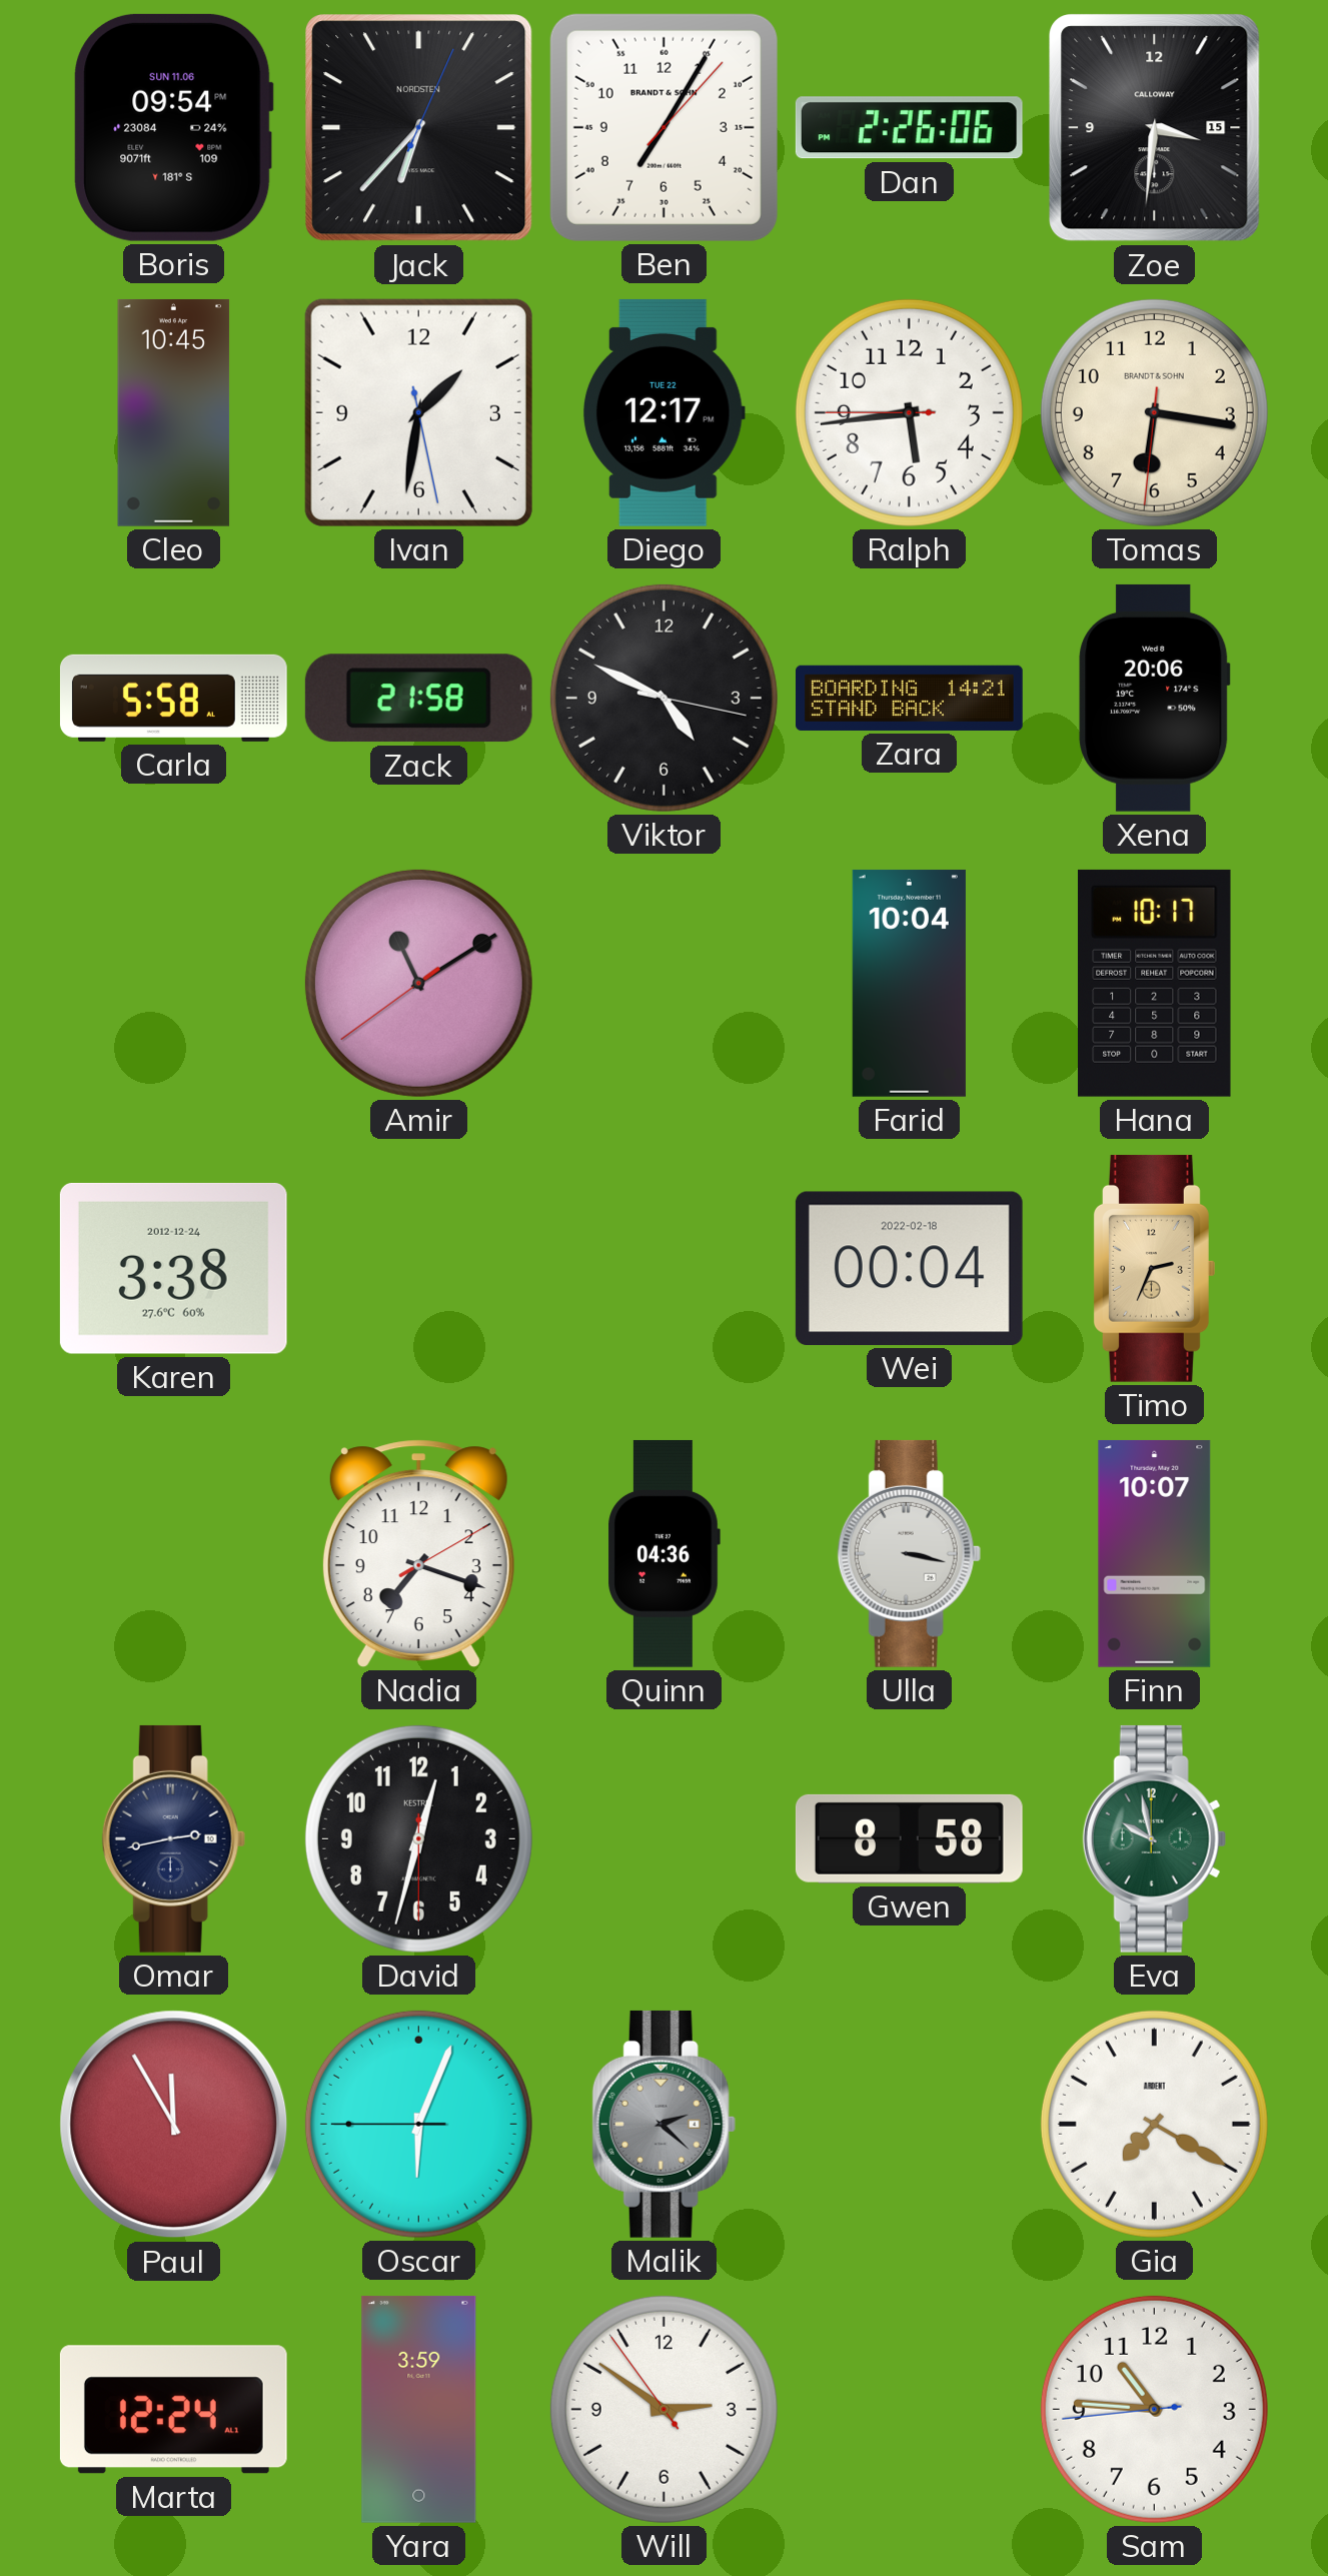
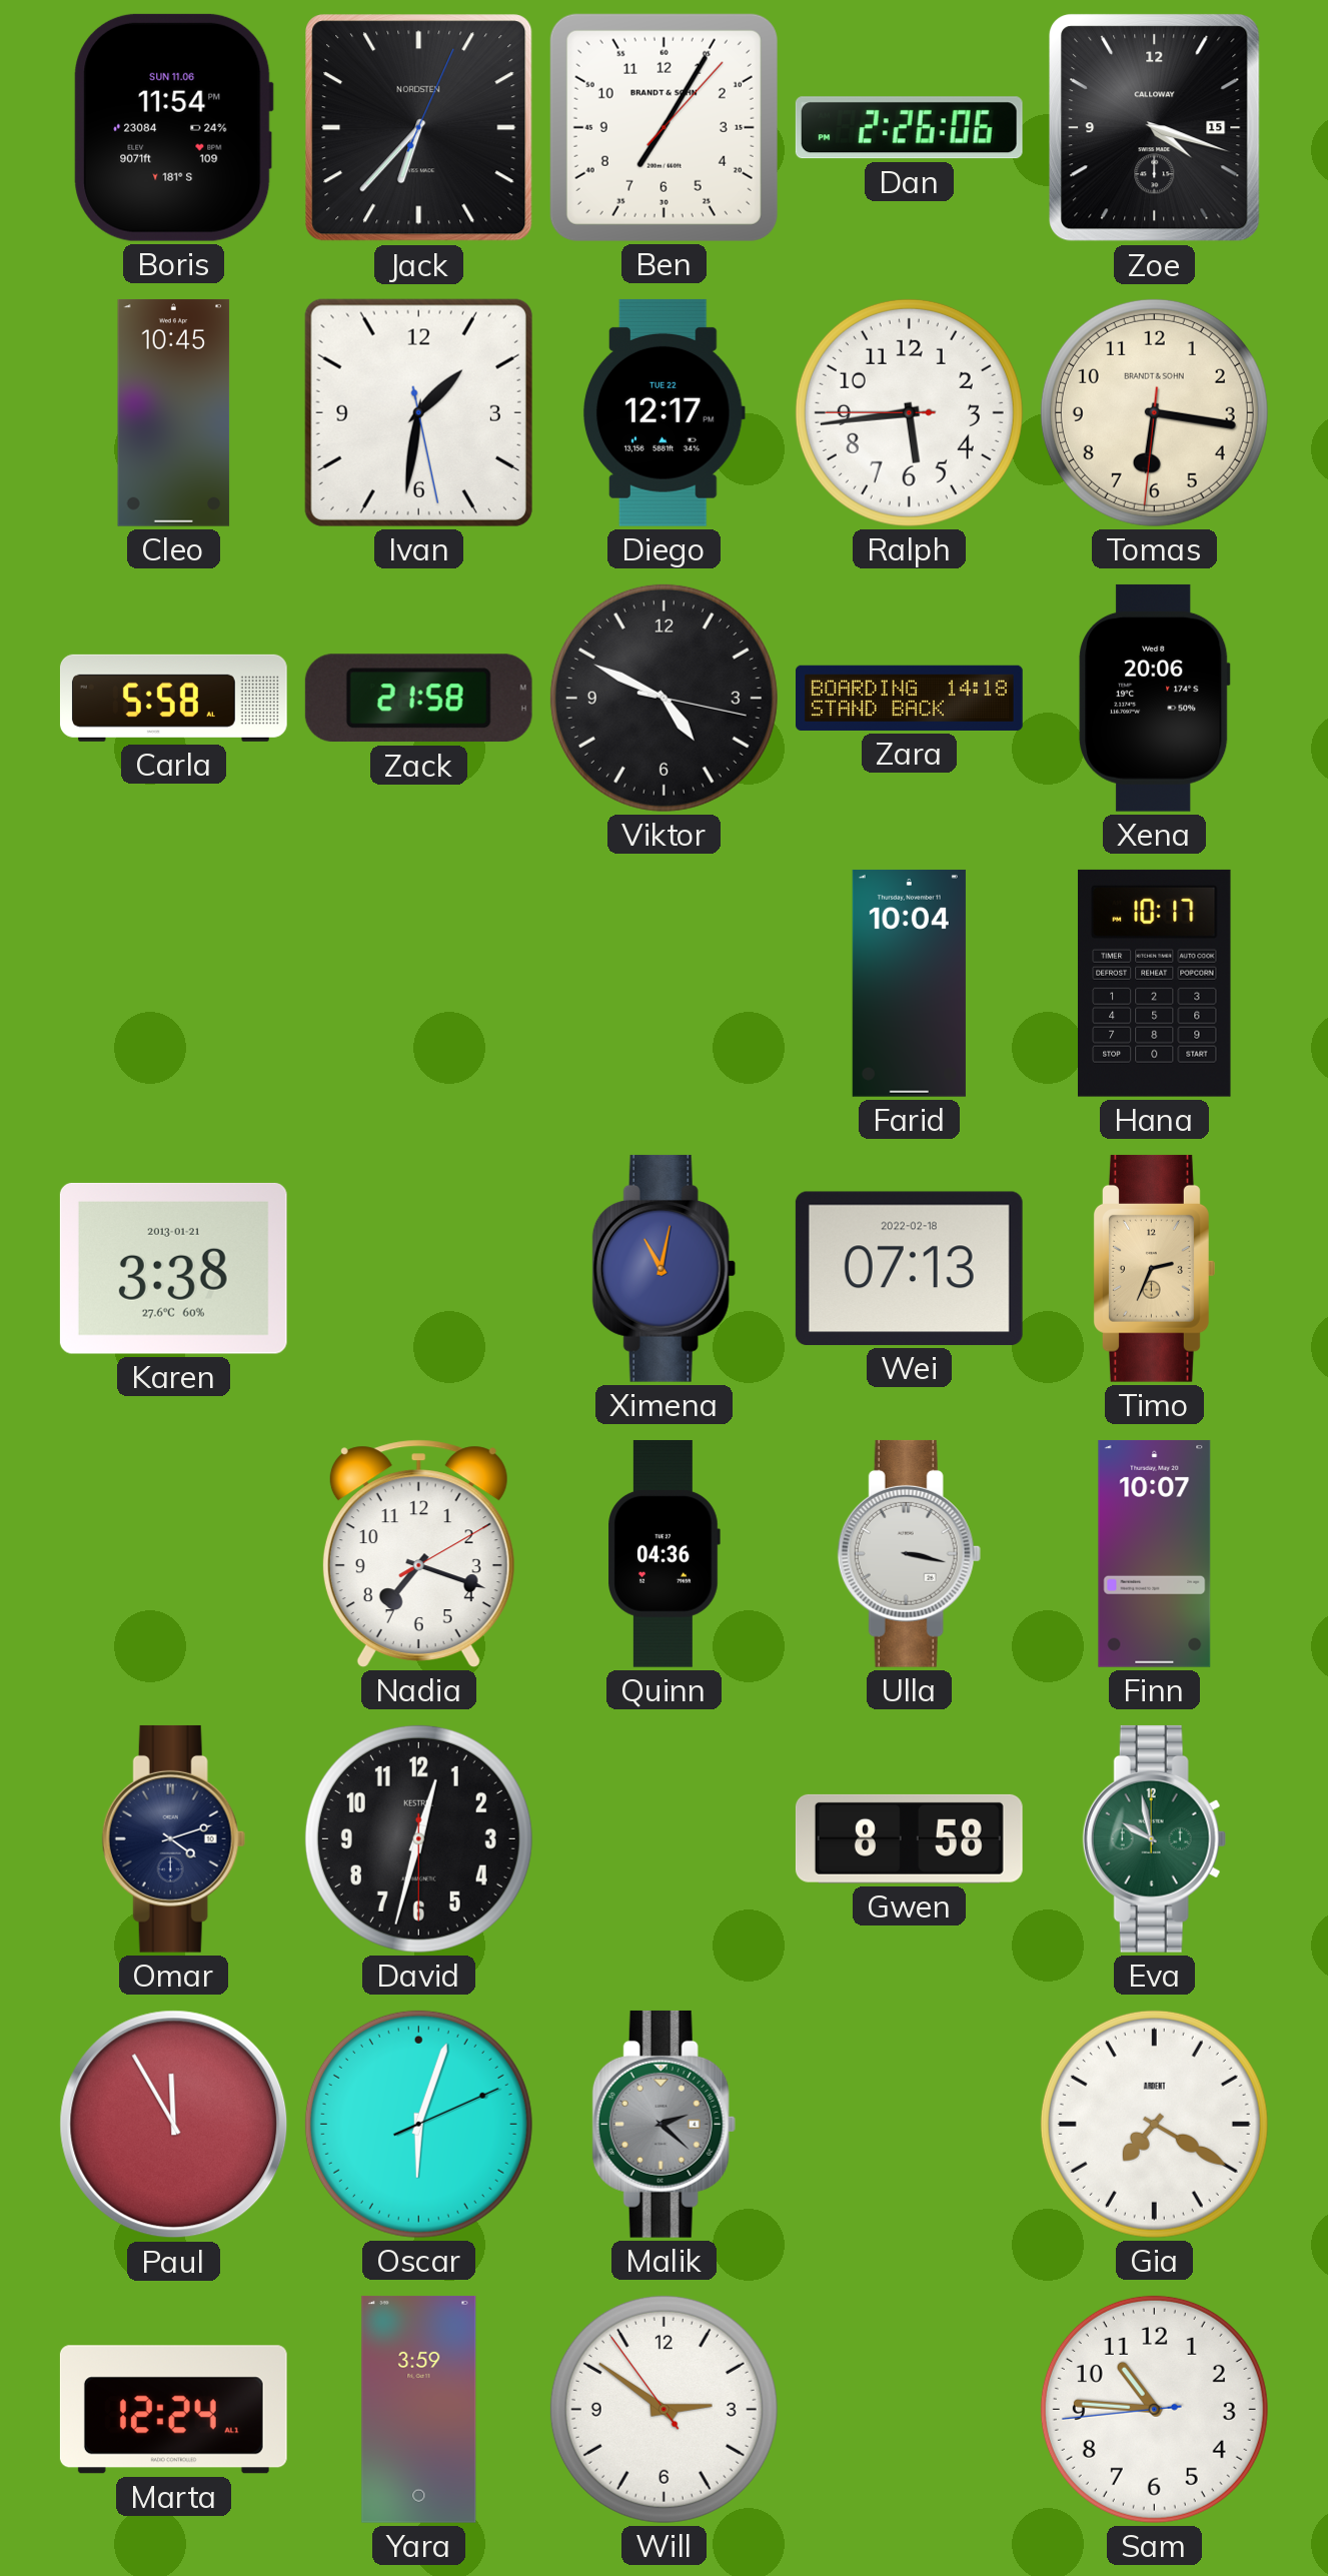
Boris: 09:54 -> 11:54
Zoe: 3:31 -> 4:18
Zara: 14:21 -> 14:18
Amir: 11:09 -> none
Karen date: 2012-12-24 -> 2013-01-21
Ximena: none -> 11:02
Wei: 00:04 -> 07:13
Omar: 2:43 -> 4:12
Oscar: 6:03:45 -> 6:03:11
